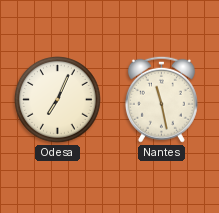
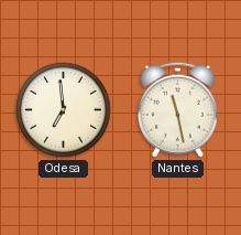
Odesa: 7:04 -> 6:59
